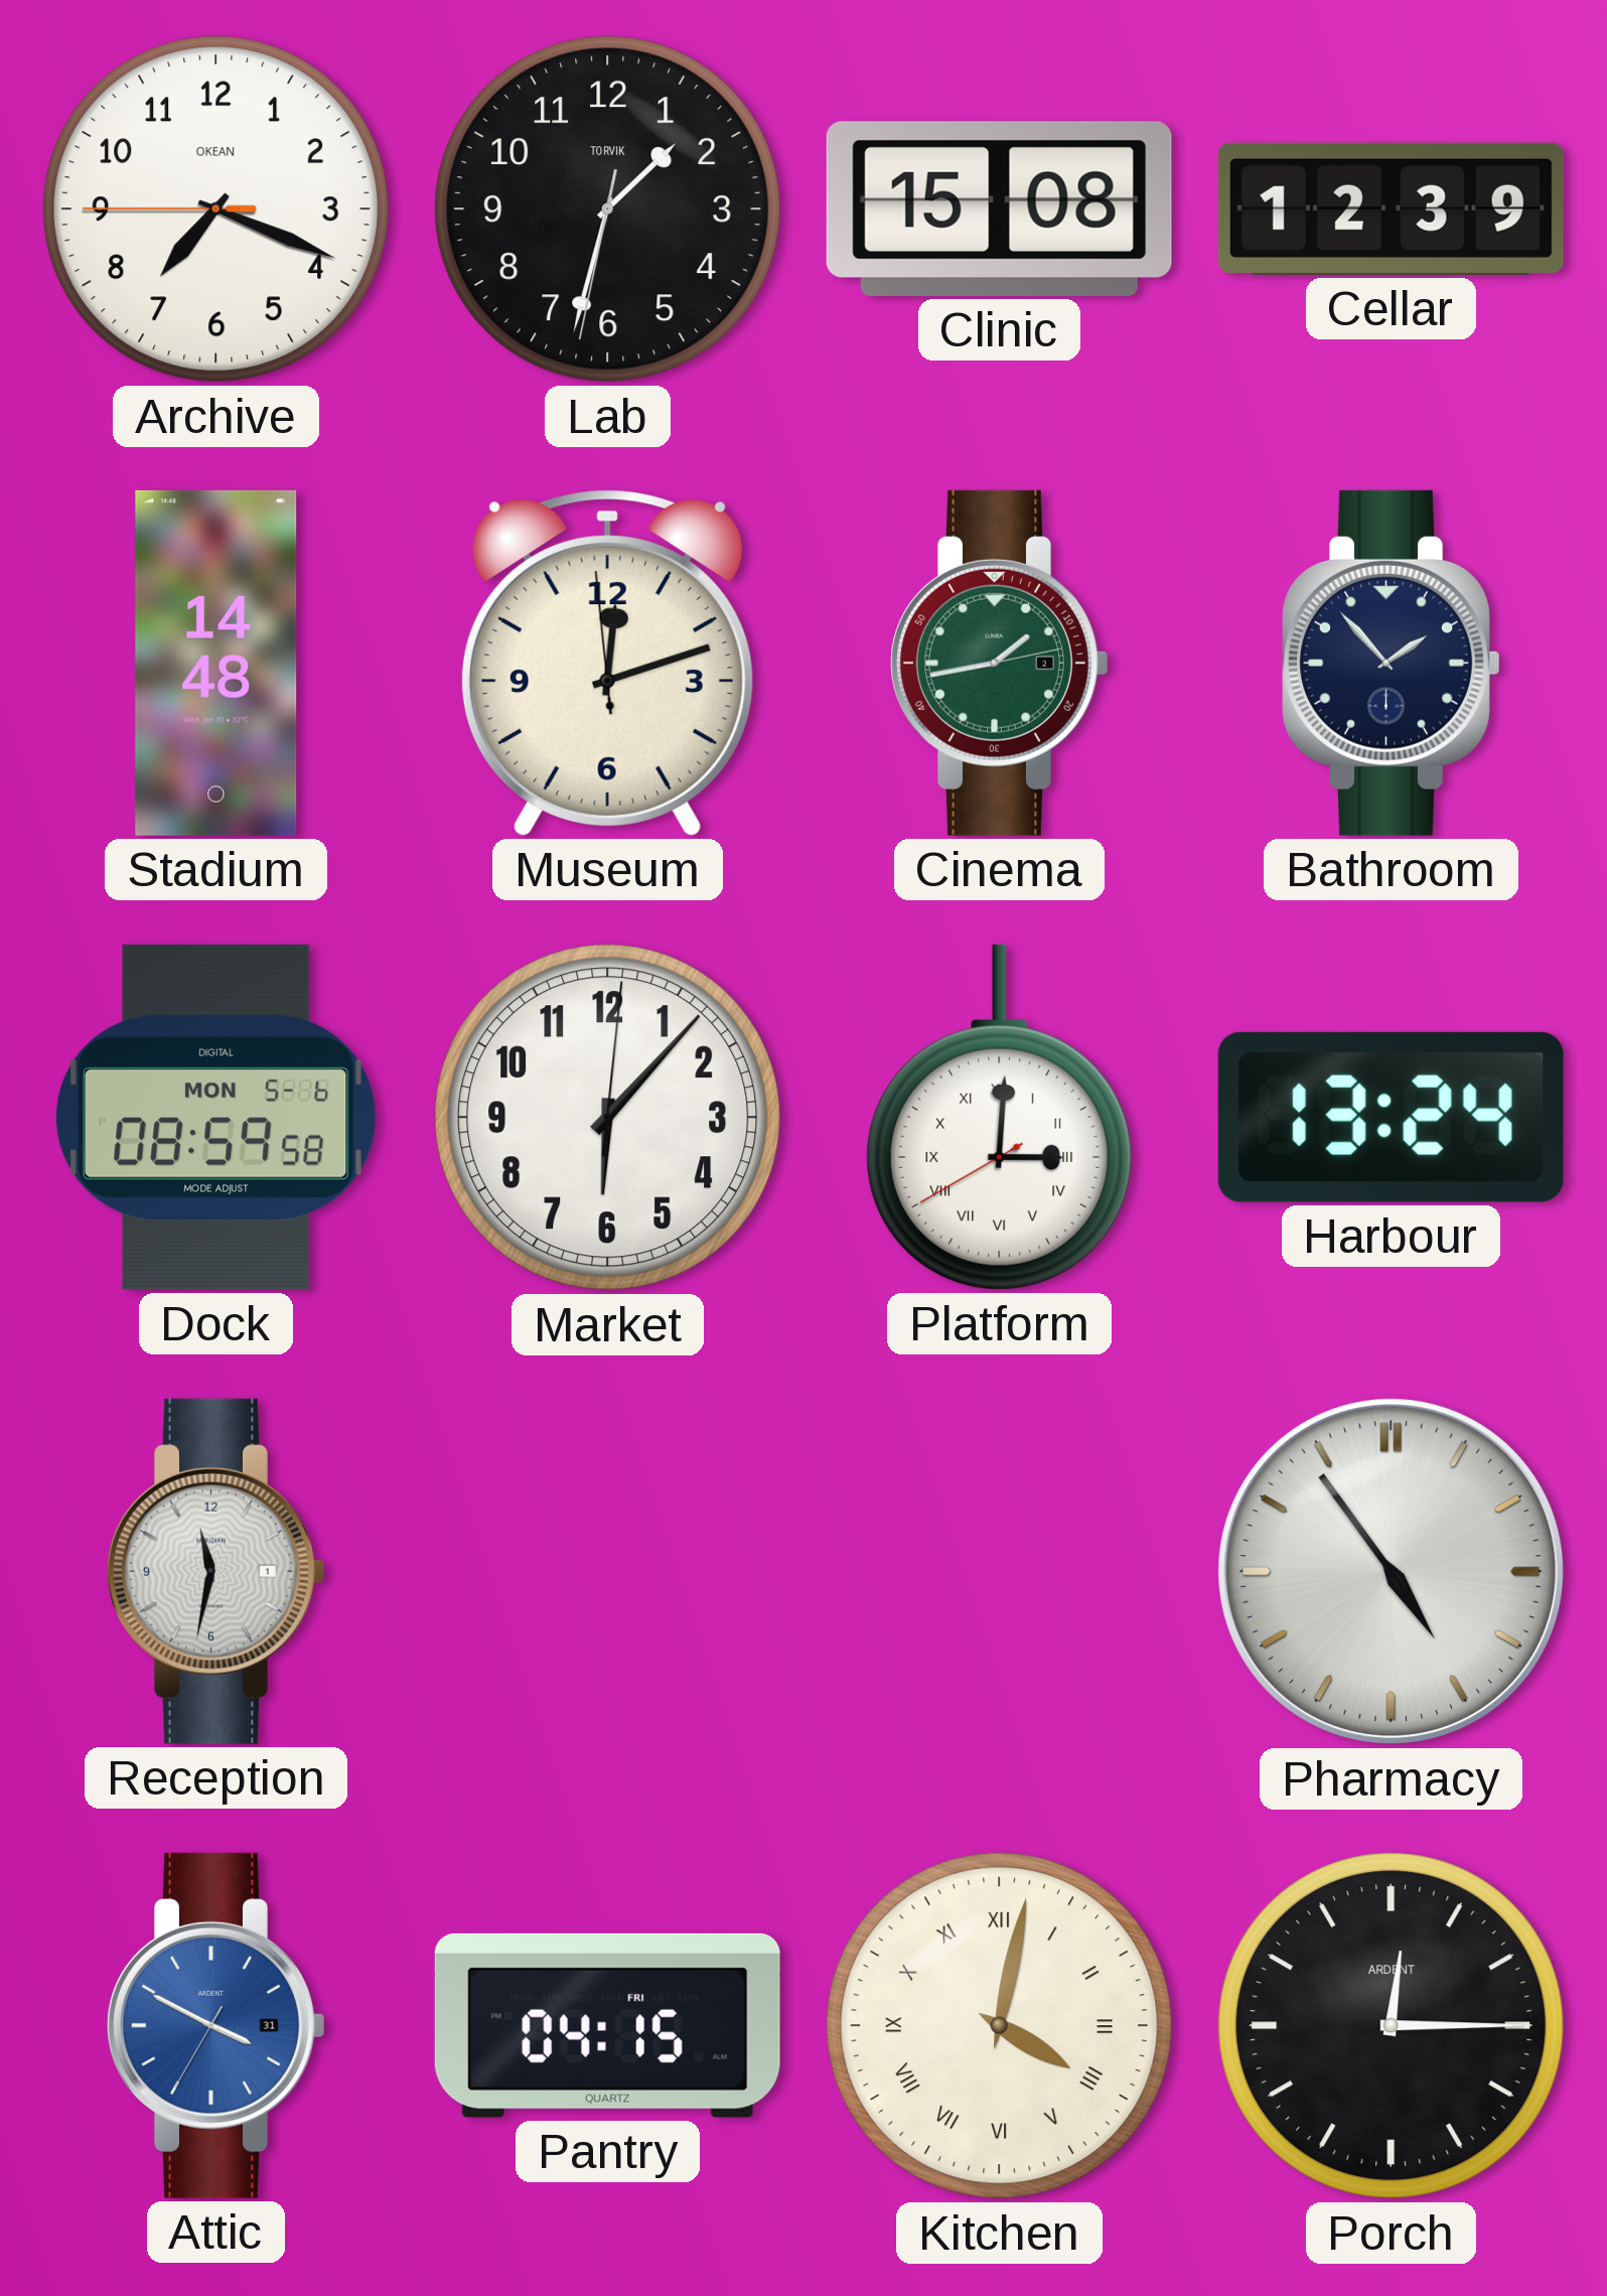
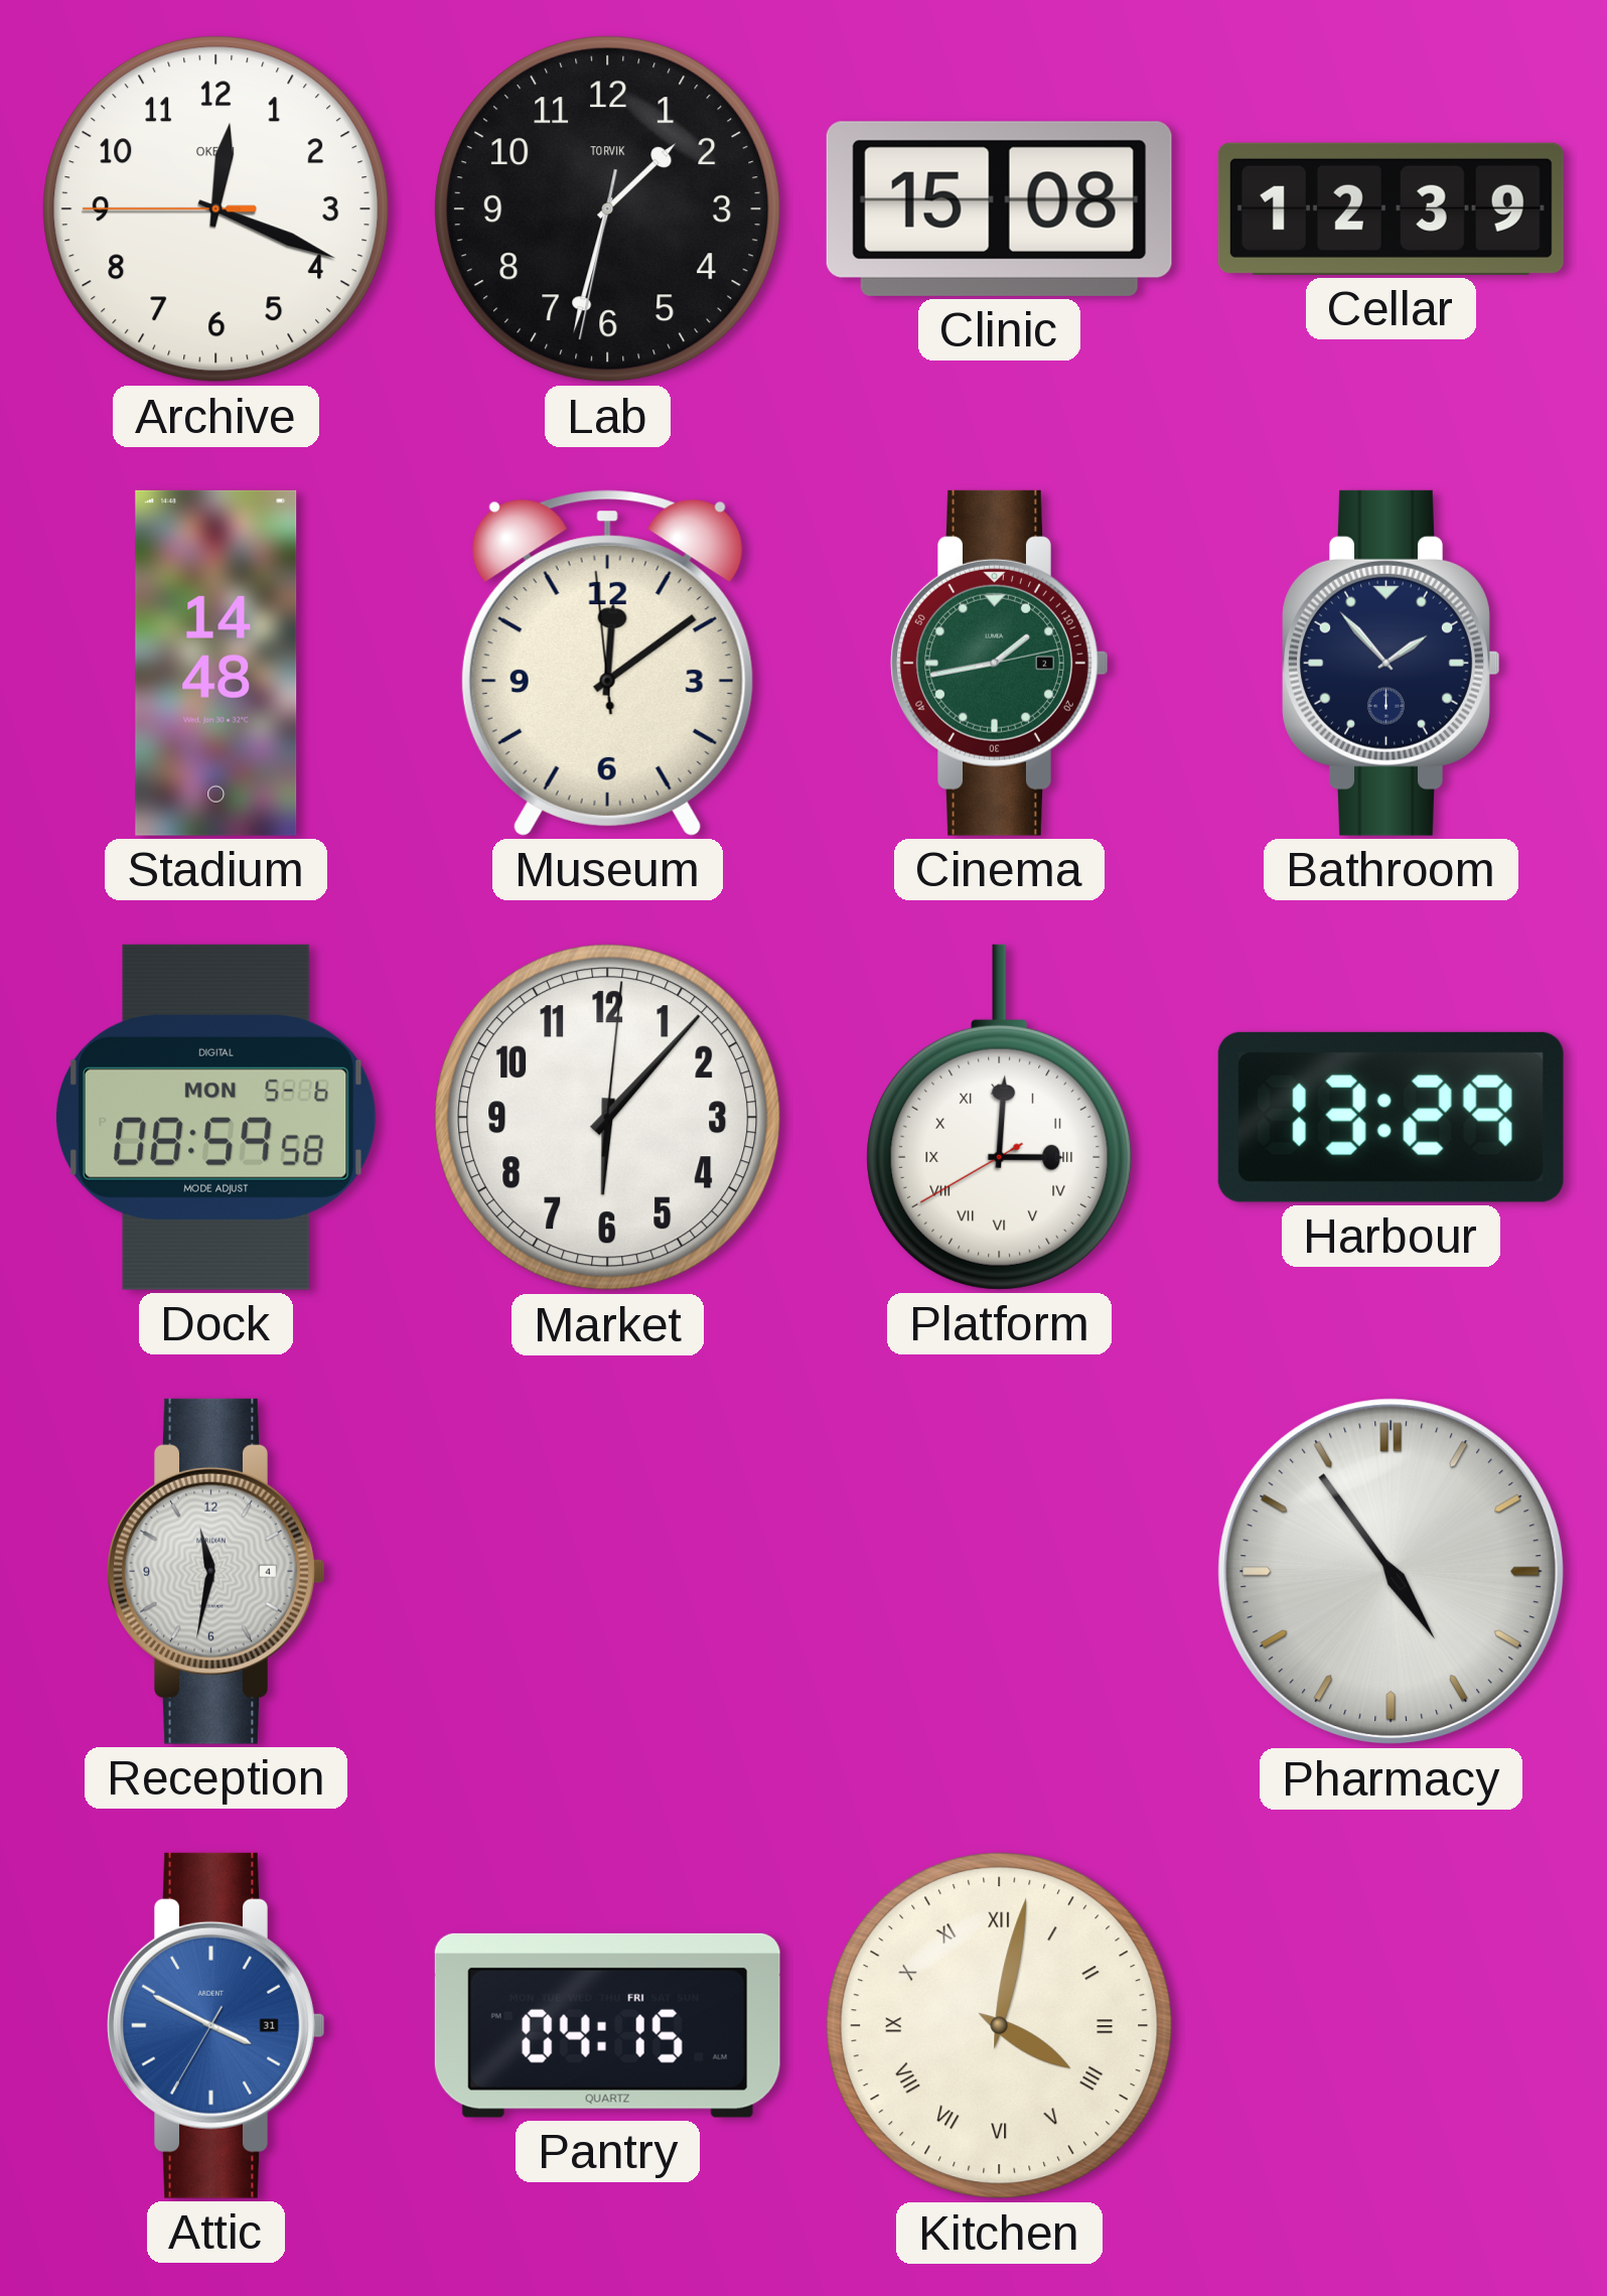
Archive: 7:18 -> 12:18
Museum: 12:11 -> 12:08
Harbour: 13:24 -> 13:29
Reception date: 1 -> 4
Porch: 12:15 -> none
